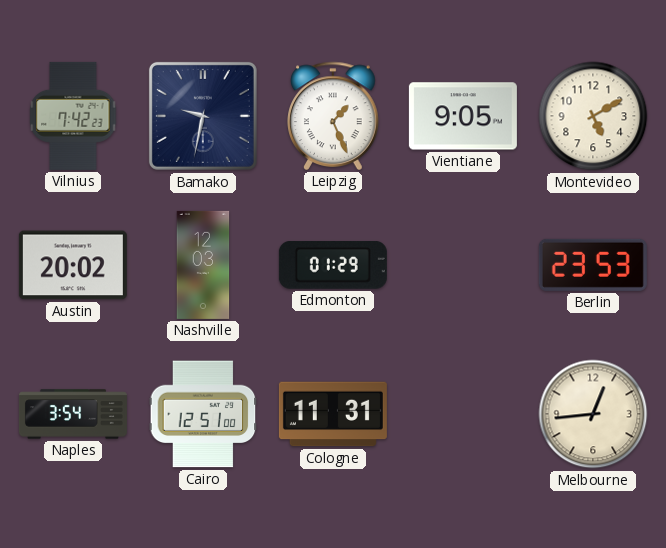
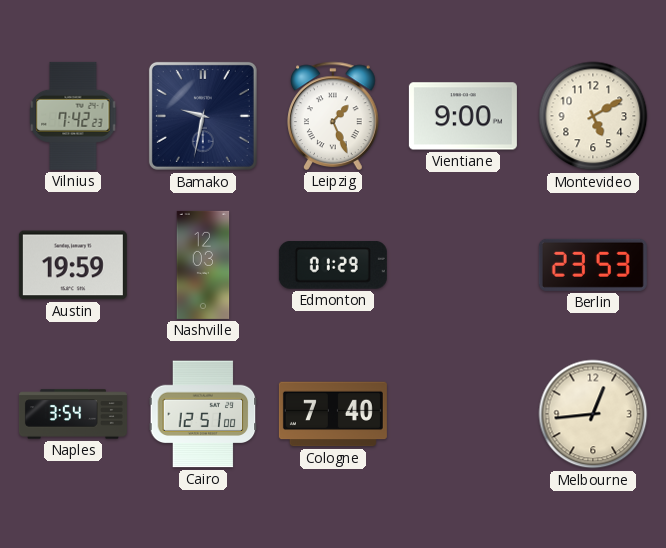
Vientiane: 9:05 -> 9:00
Austin: 20:02 -> 19:59
Cologne: 11:31 -> 7:40
